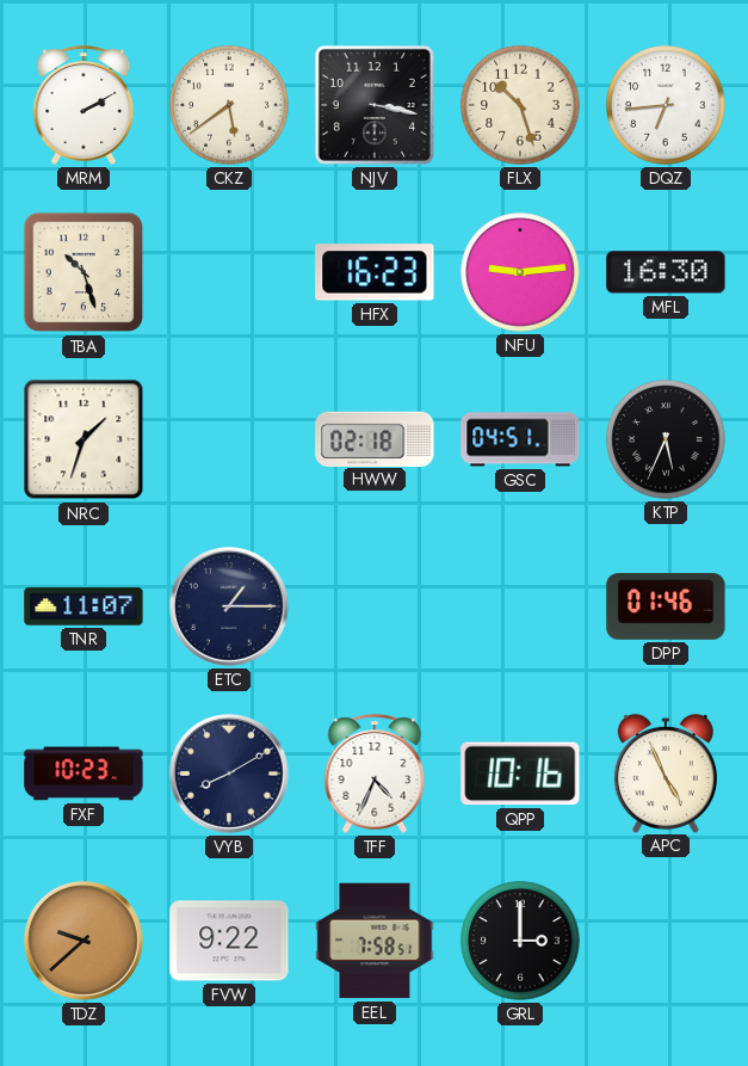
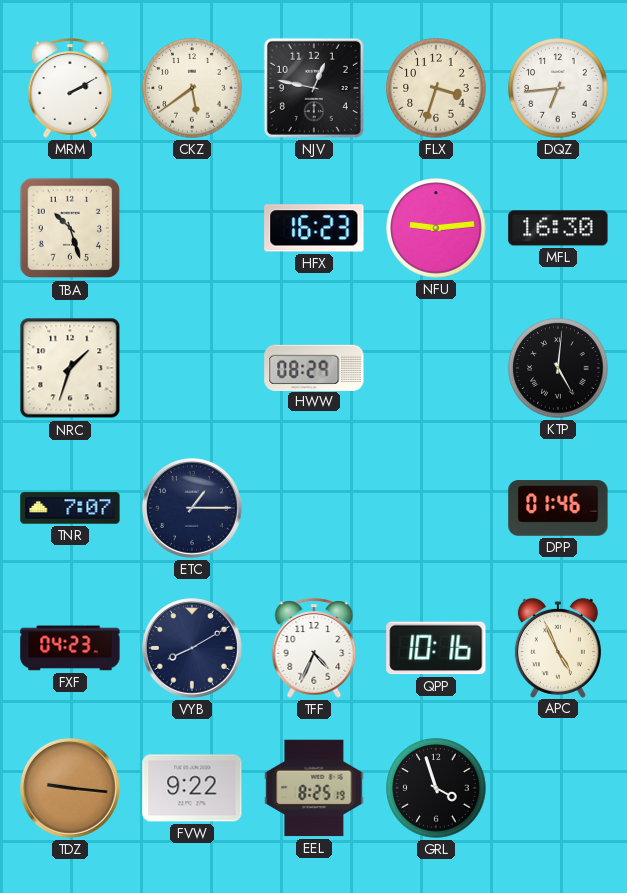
NJV: 3:17 -> 12:47
FLX: 10:27 -> 3:33
HWW: 02:18 -> 08:29
GSC: 04:51 -> none
KTP: 5:34 -> 5:01
TNR: 11:07 -> 7:07
FXF: 10:23 -> 04:23
TDZ: 9:38 -> 9:16
EEL: 7:58 -> 8:25
GRL: 3:00 -> 3:57
